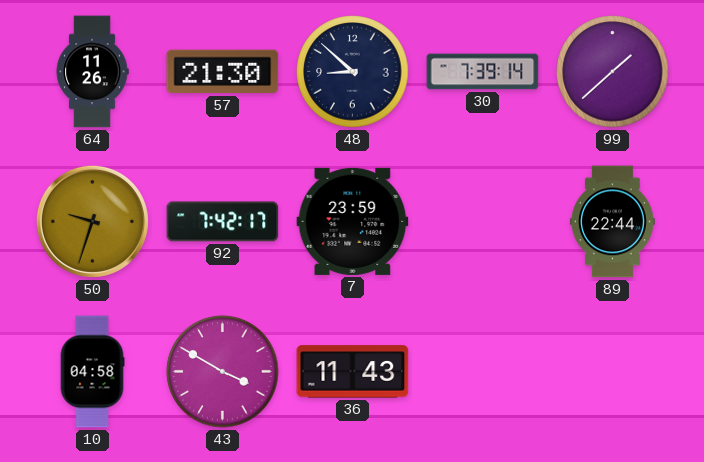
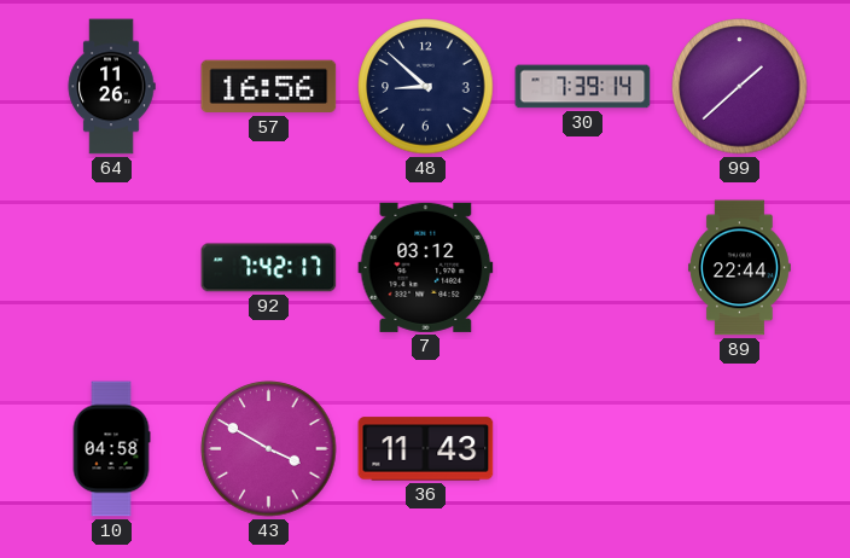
57: 21:30 -> 16:56
50: 9:33 -> none
7: 23:59 -> 03:12
